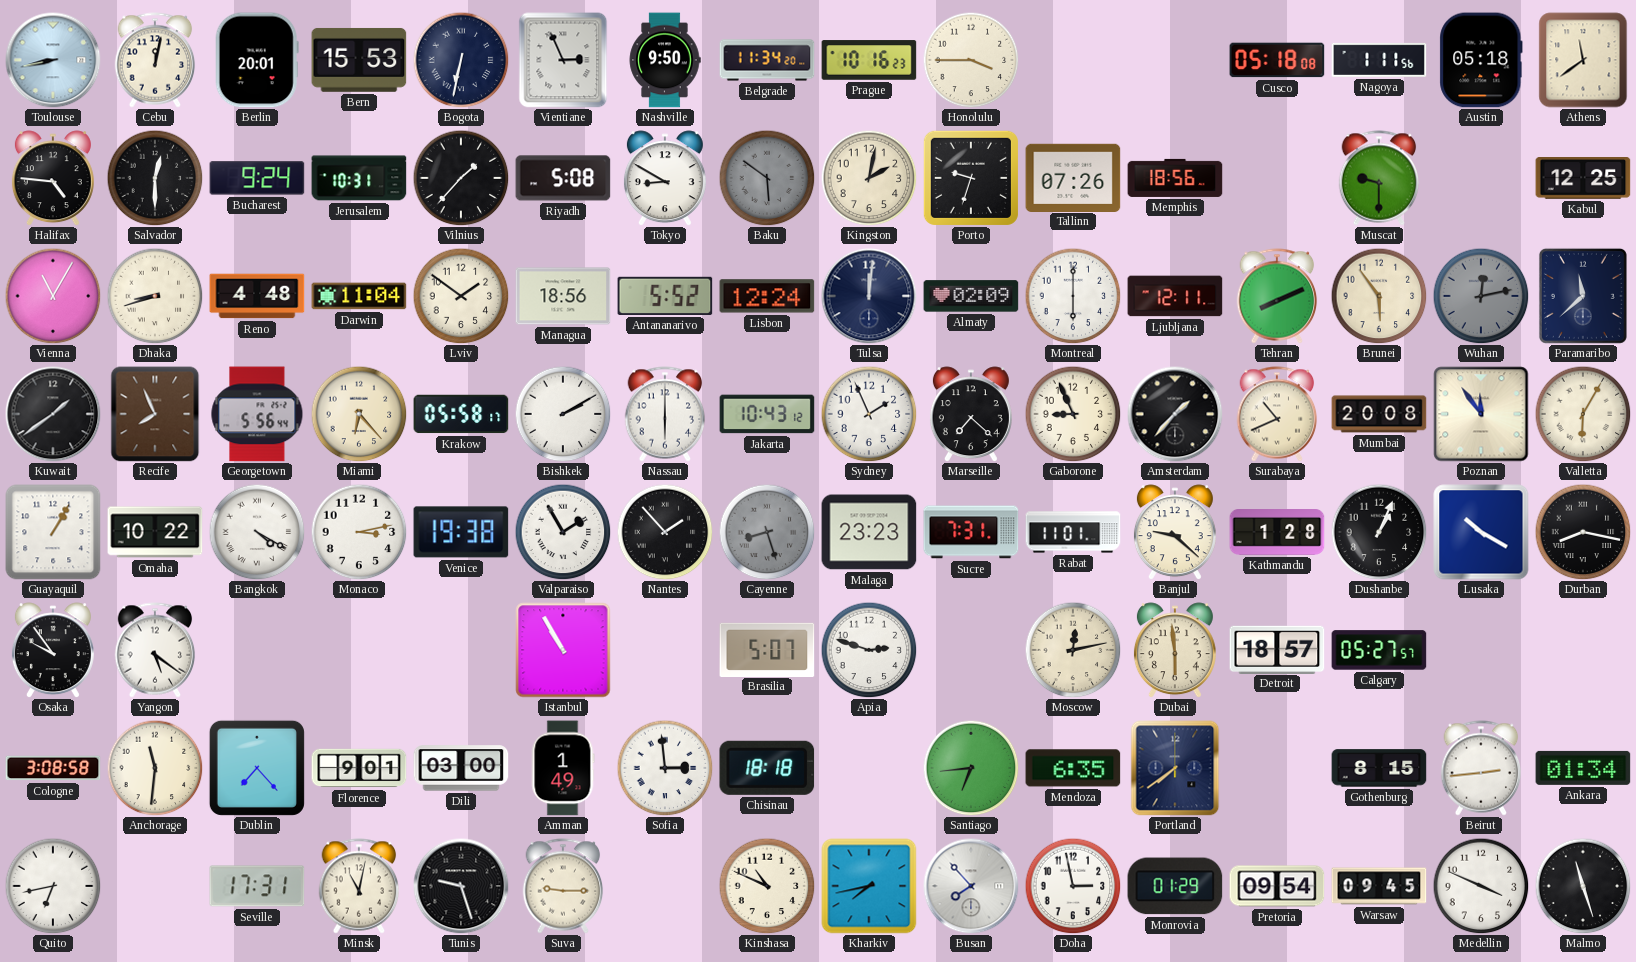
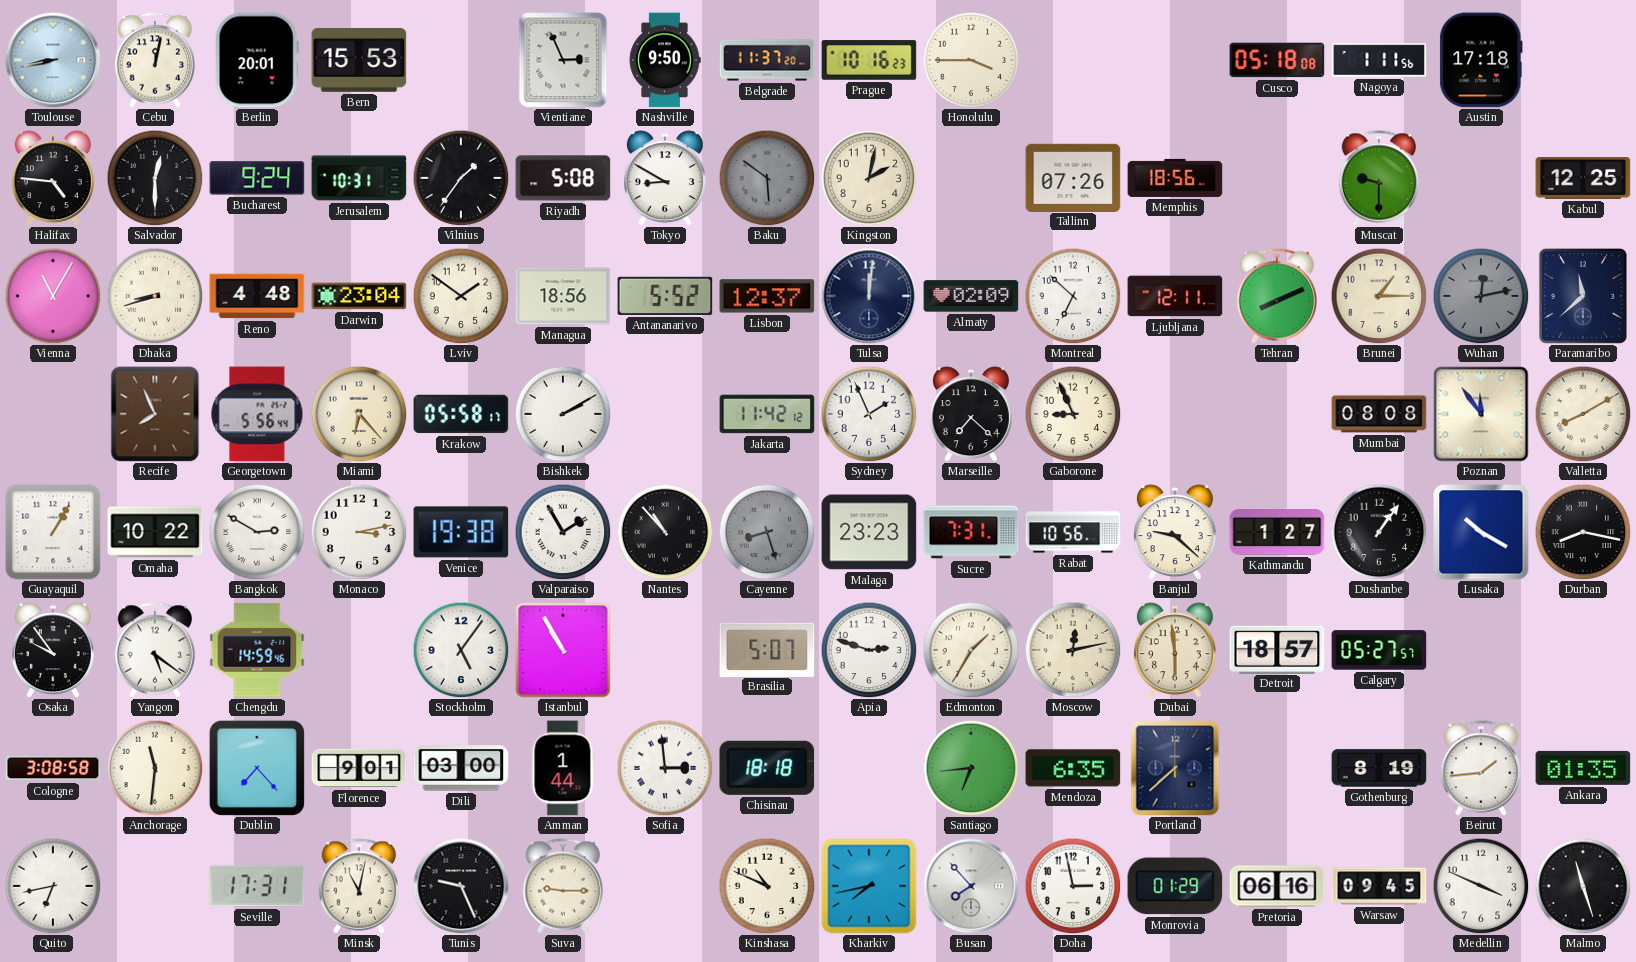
Bogota: 6:32 -> none
Belgrade: 11:34 -> 11:37
Austin: 05:18 -> 17:18
Athens: 11:39 -> none
Vilnius: 1:37 -> 1:36
Porto: 9:33 -> none
Darwin: 11:04 -> 23:04
Lisbon: 12:24 -> 12:37
Montreal: 6:00 -> 6:52
Brunei: 5:54 -> 1:15
Kuwait: 1:39 -> none
Nassau: 6:00 -> none
Jakarta: 10:43 -> 11:42
Amsterdam: 1:37 -> none
Surabaya: 10:41 -> none
Mumbai: 20:08 -> 08:08
Valletta: 6:05 -> 8:10
Bangkok: 4:20 -> 2:50
Nantes: 1:53 -> 10:53
Rabat: 11:01 -> 10:56
Kathmandu: 1:28 -> 1:27
Dushanbe: 1:04 -> 1:06
Chengdu: none -> 14:59
Stockholm: none -> 5:06
Edmonton: none -> 1:35
Amman: 1:49 -> 1:44
Portland: 7:39 -> 7:38
Gothenburg: 8:15 -> 8:19
Beirut: 2:44 -> 1:44
Ankara: 01:34 -> 01:35
Tunis: 9:27 -> 9:26
Pretoria: 09:54 -> 06:16
